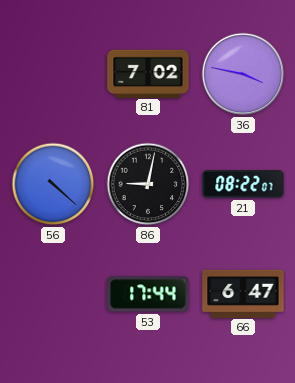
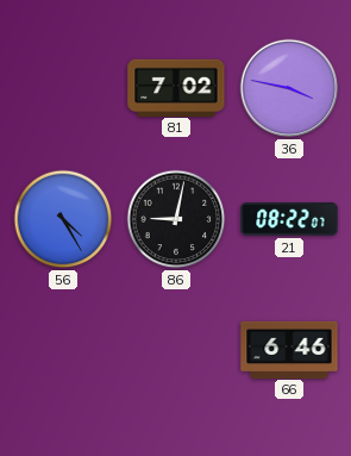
56: 4:22 -> 4:25
53: 17:44 -> none
66: 6:47 -> 6:46
